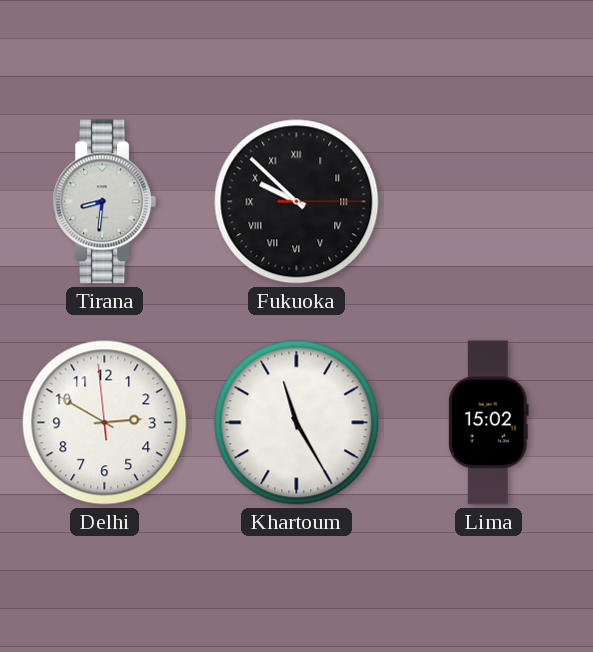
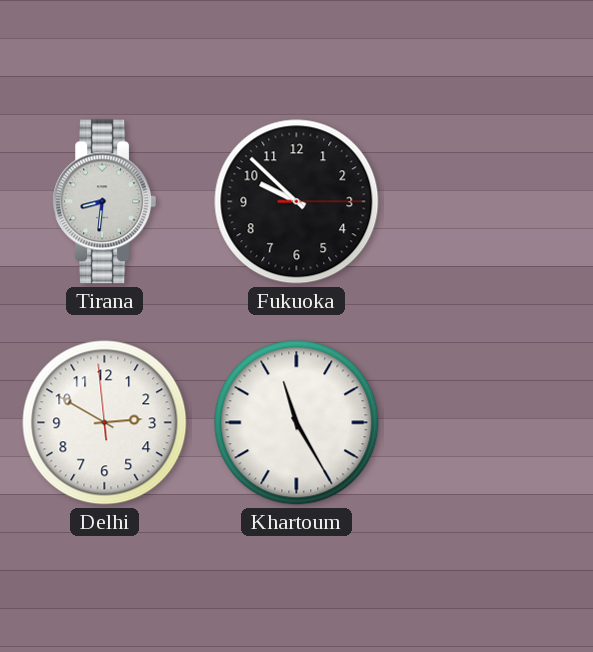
Fukuoka numerals: Roman -> Arabic
Lima: 15:02 -> none
